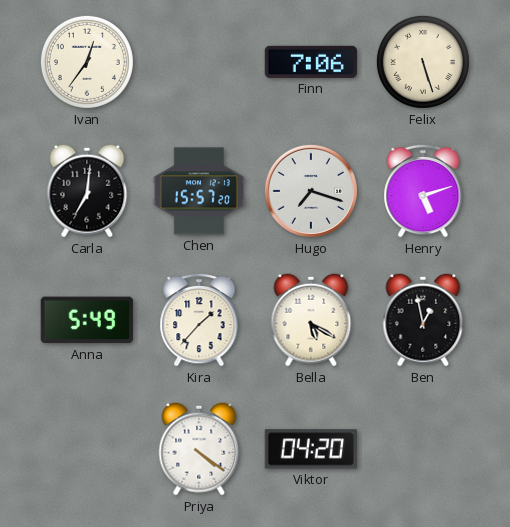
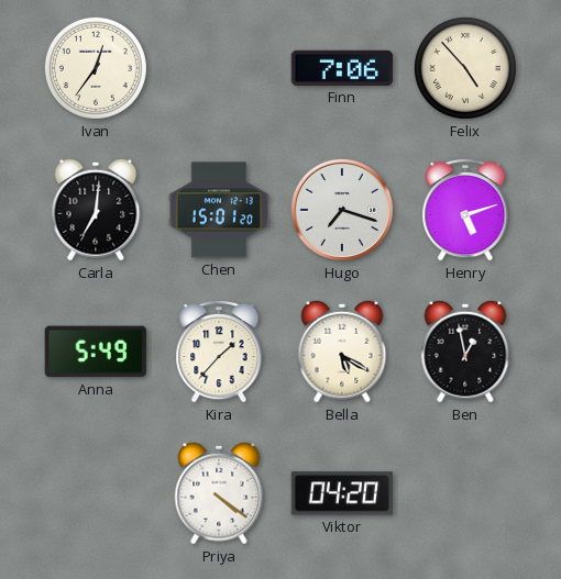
Felix: 5:27 -> 4:53
Chen: 15:57 -> 15:01
